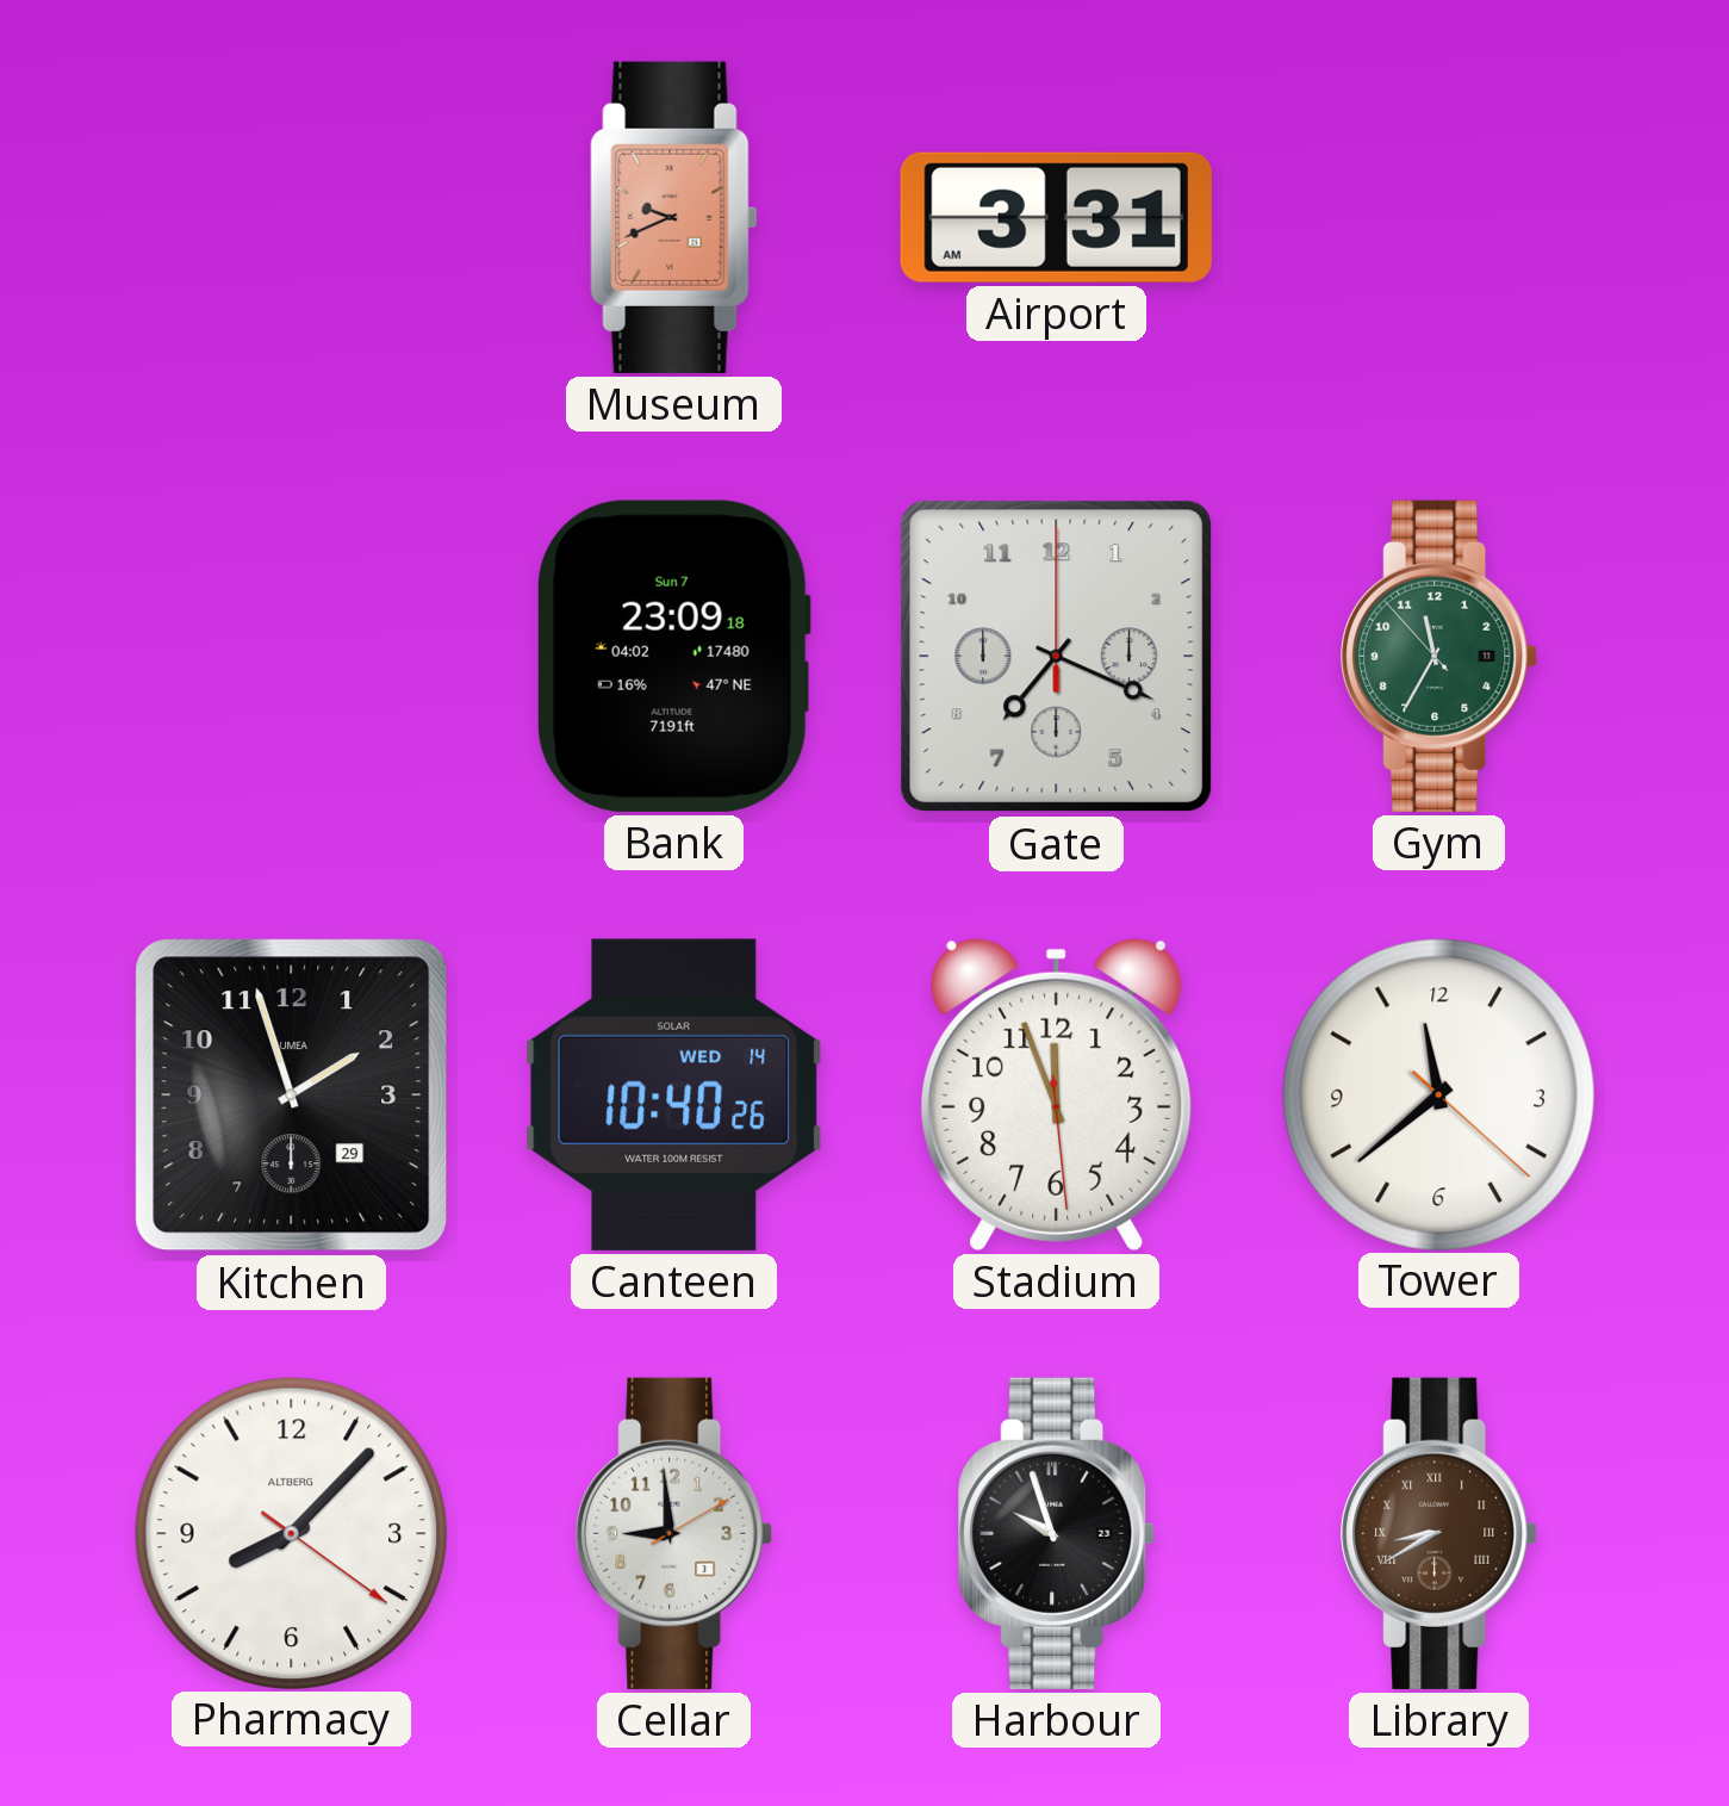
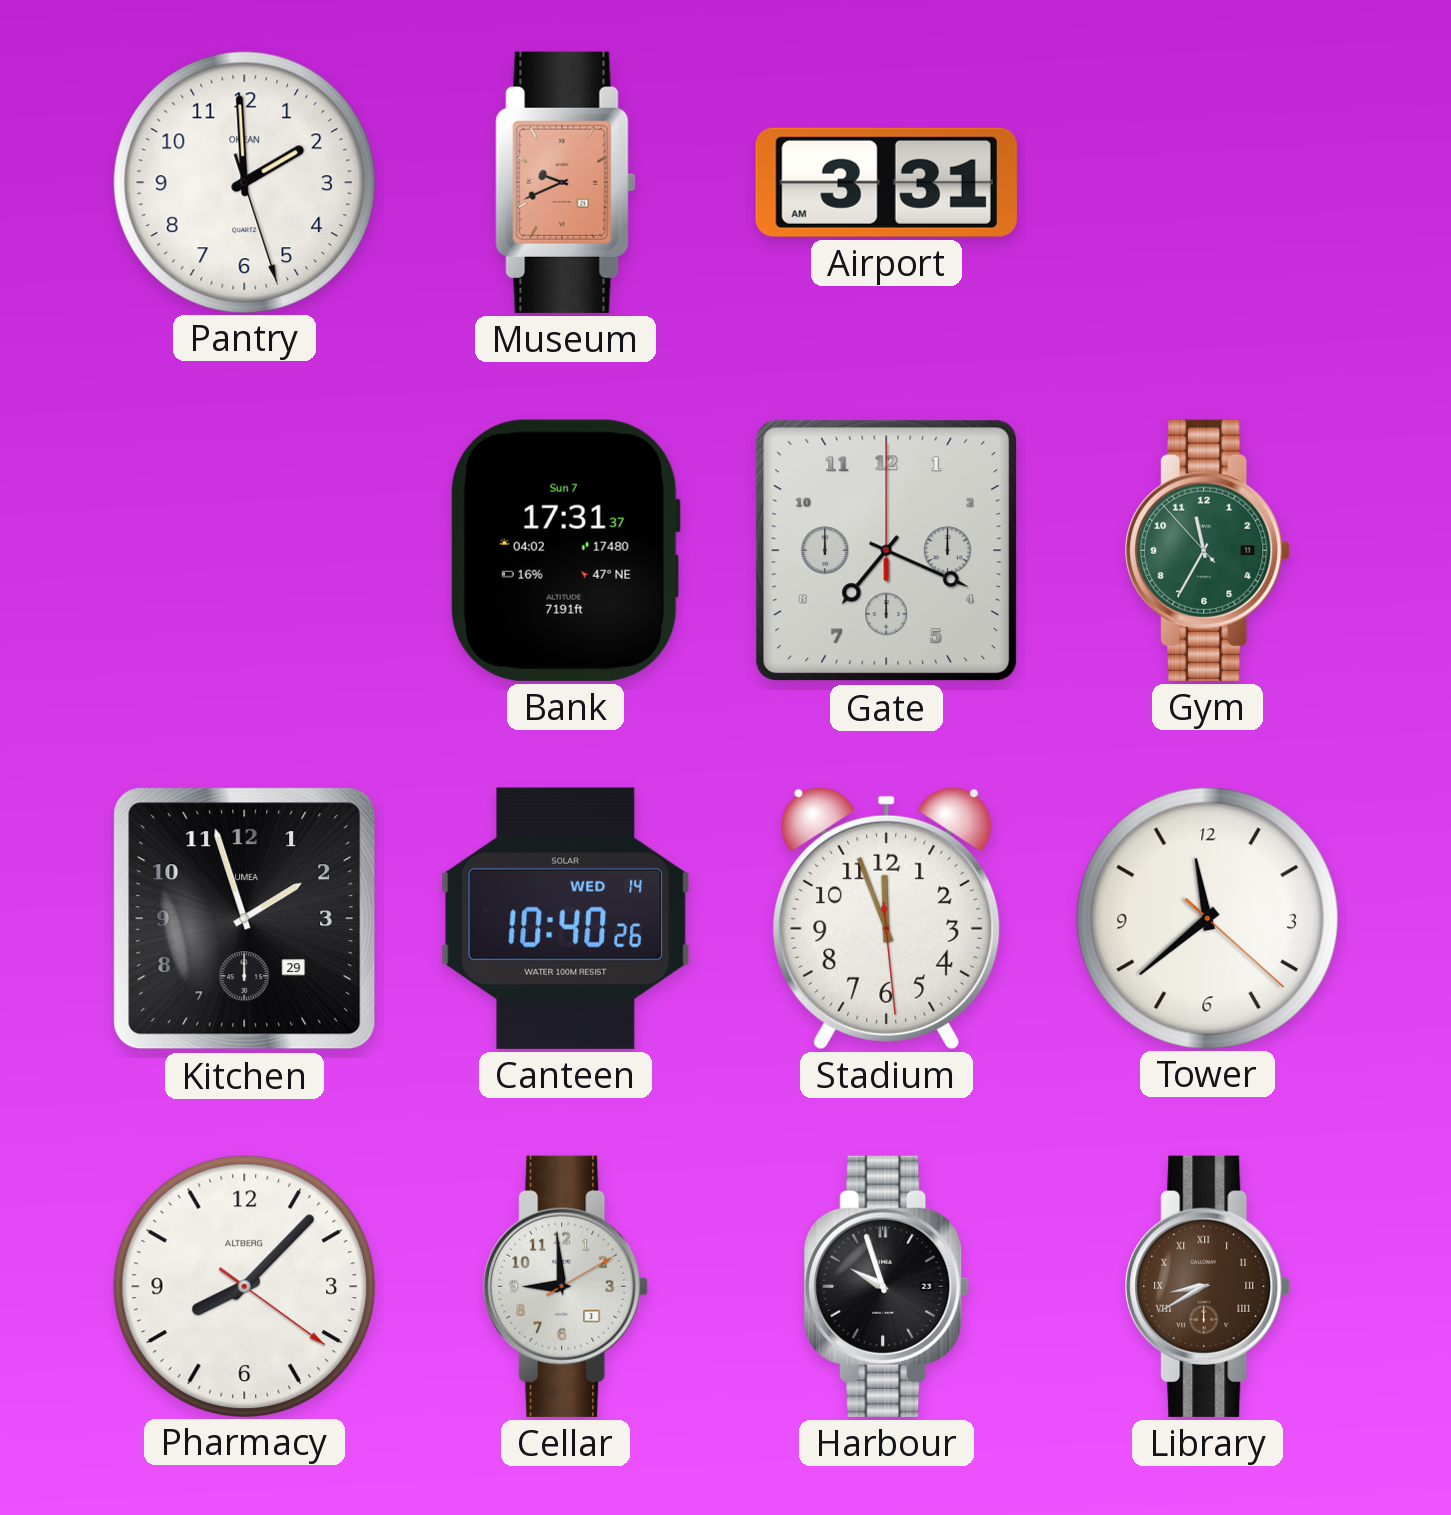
Pantry: none -> 1:59
Bank: 23:09 -> 17:31
